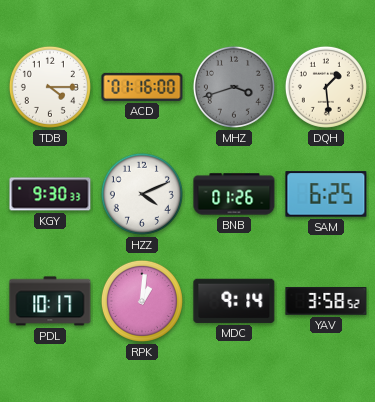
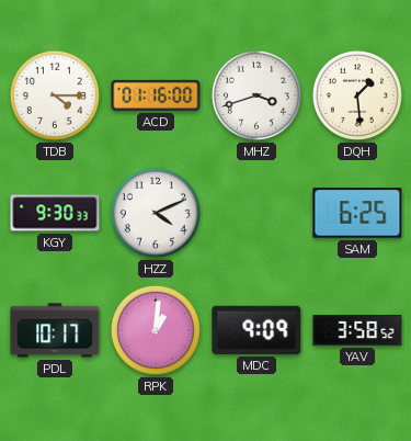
MHZ dial: grey -> white
BNB: 01:26 -> none
MDC: 9:14 -> 9:09
